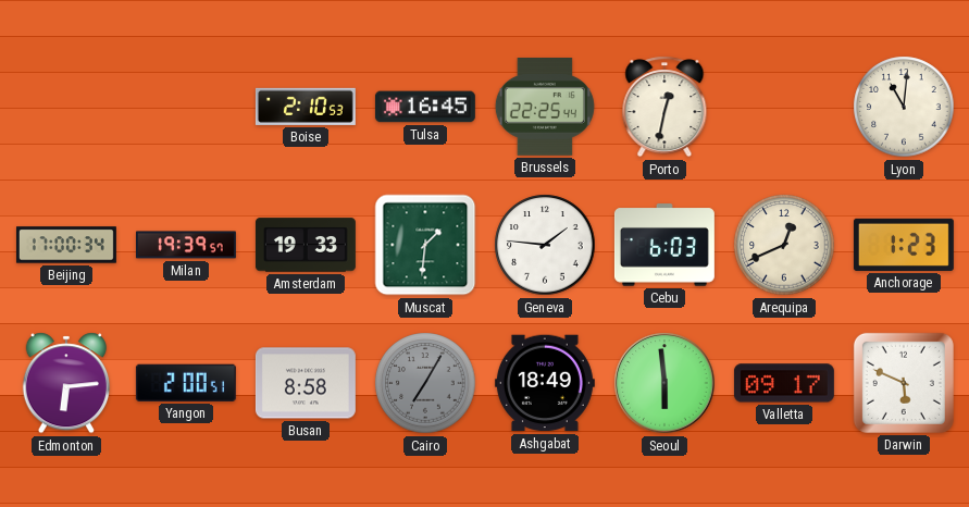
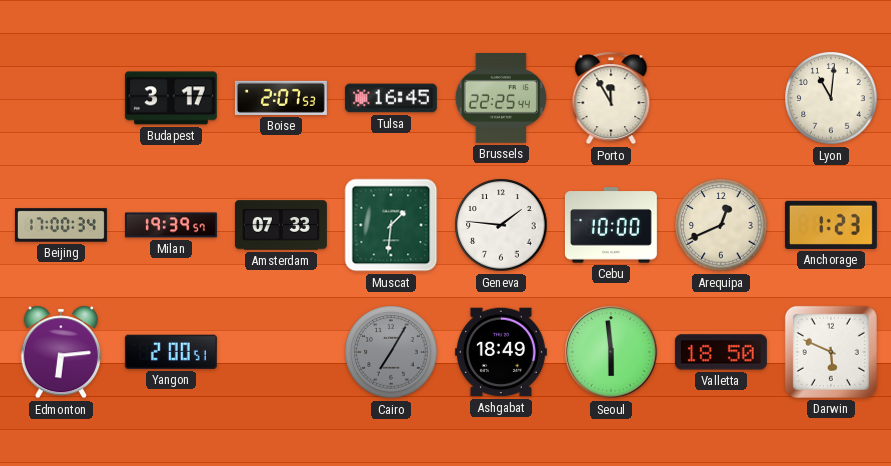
Budapest: none -> 3:17
Boise: 2:10 -> 2:07
Porto: 12:32 -> 11:55
Amsterdam: 19:33 -> 07:33
Cebu: 6:03 -> 10:00
Busan: 8:58 -> none
Valletta: 09:17 -> 18:50
